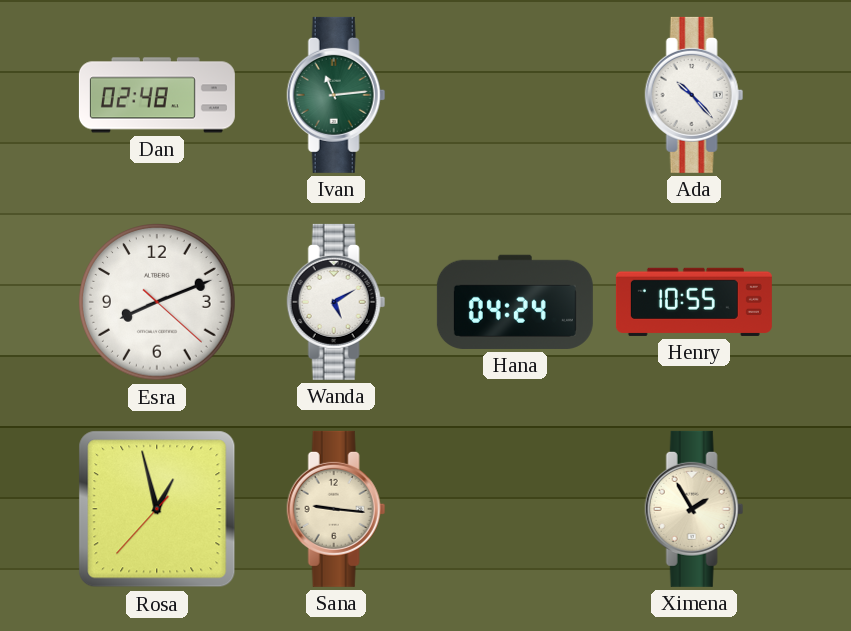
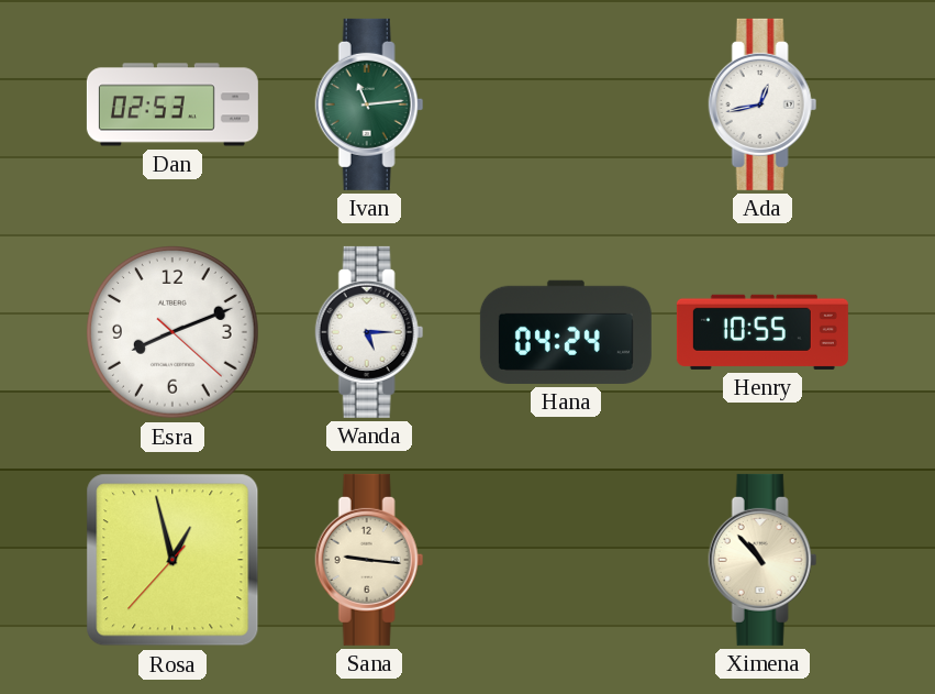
Dan: 02:48 -> 02:53
Ada: 10:23 -> 12:43
Wanda: 5:10 -> 5:15
Ximena: 1:55 -> 10:53
